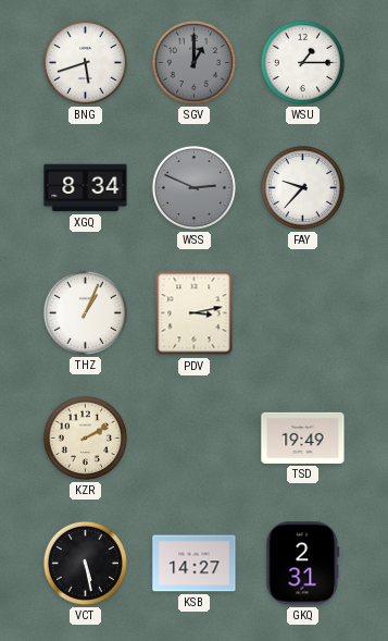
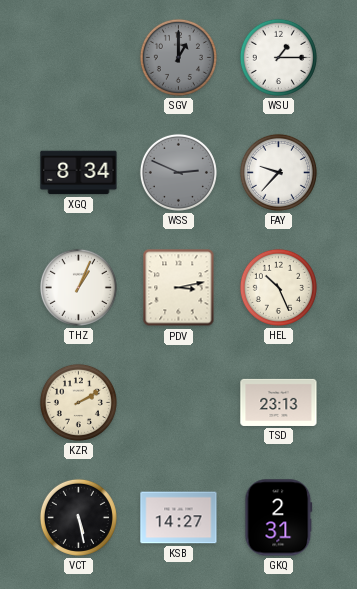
BNG: 5:42 -> none
HEL: none -> 10:26
TSD: 19:49 -> 23:13
